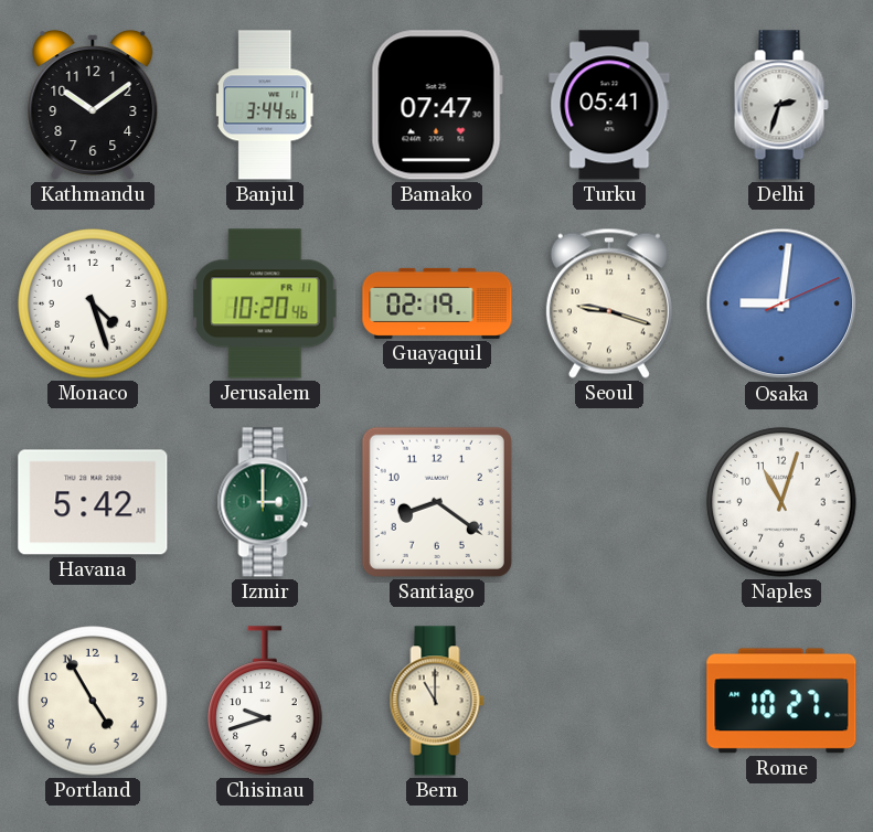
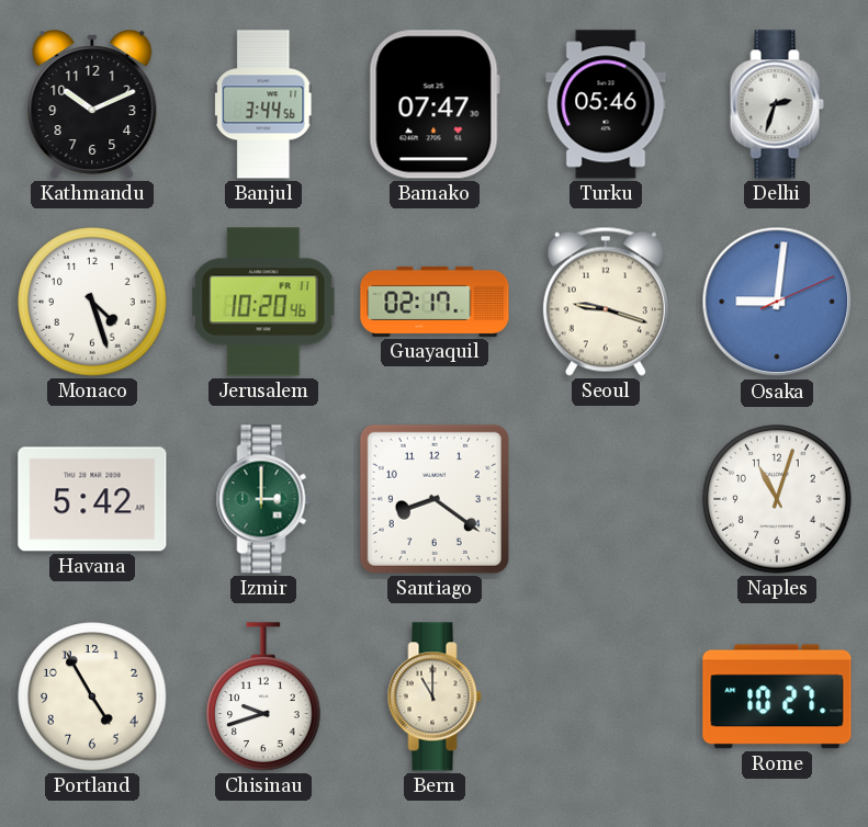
Kathmandu: 10:09 -> 10:11
Turku: 05:41 -> 05:46
Guayaquil: 02:19 -> 02:17
